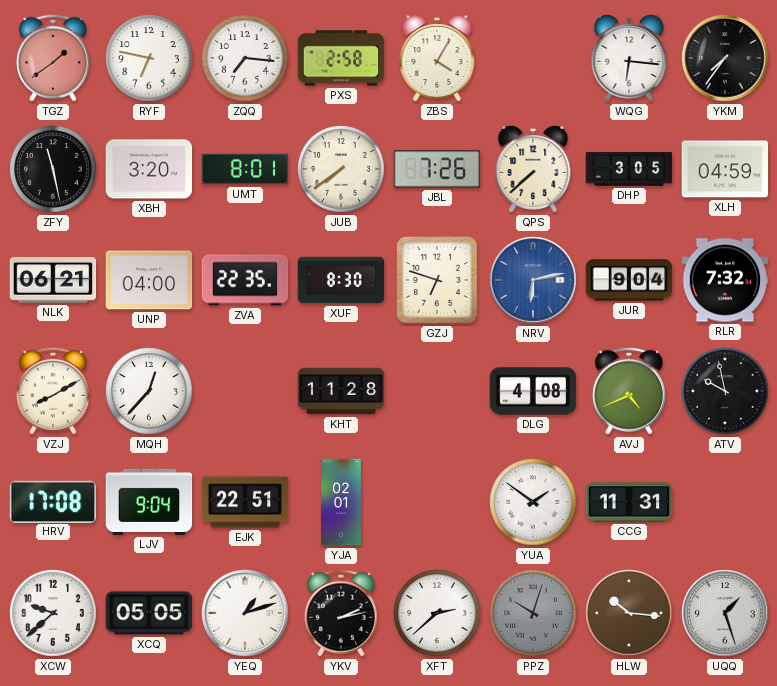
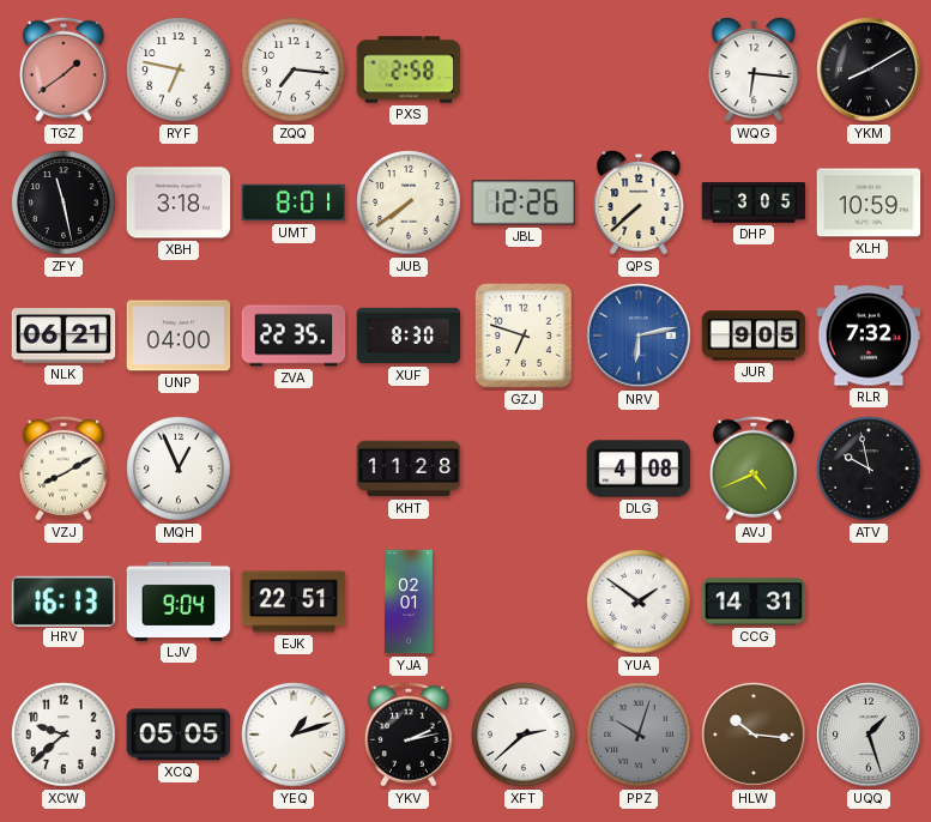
ZBS: 4:05 -> none
YKM: 7:36 -> 8:10
XBH: 3:20 -> 3:18
JBL: 7:26 -> 12:26
XLH: 04:59 -> 10:59
JUR: 9:04 -> 9:05
MQH: 12:37 -> 12:56
HRV: 17:08 -> 16:13
CCG: 11:31 -> 14:31
